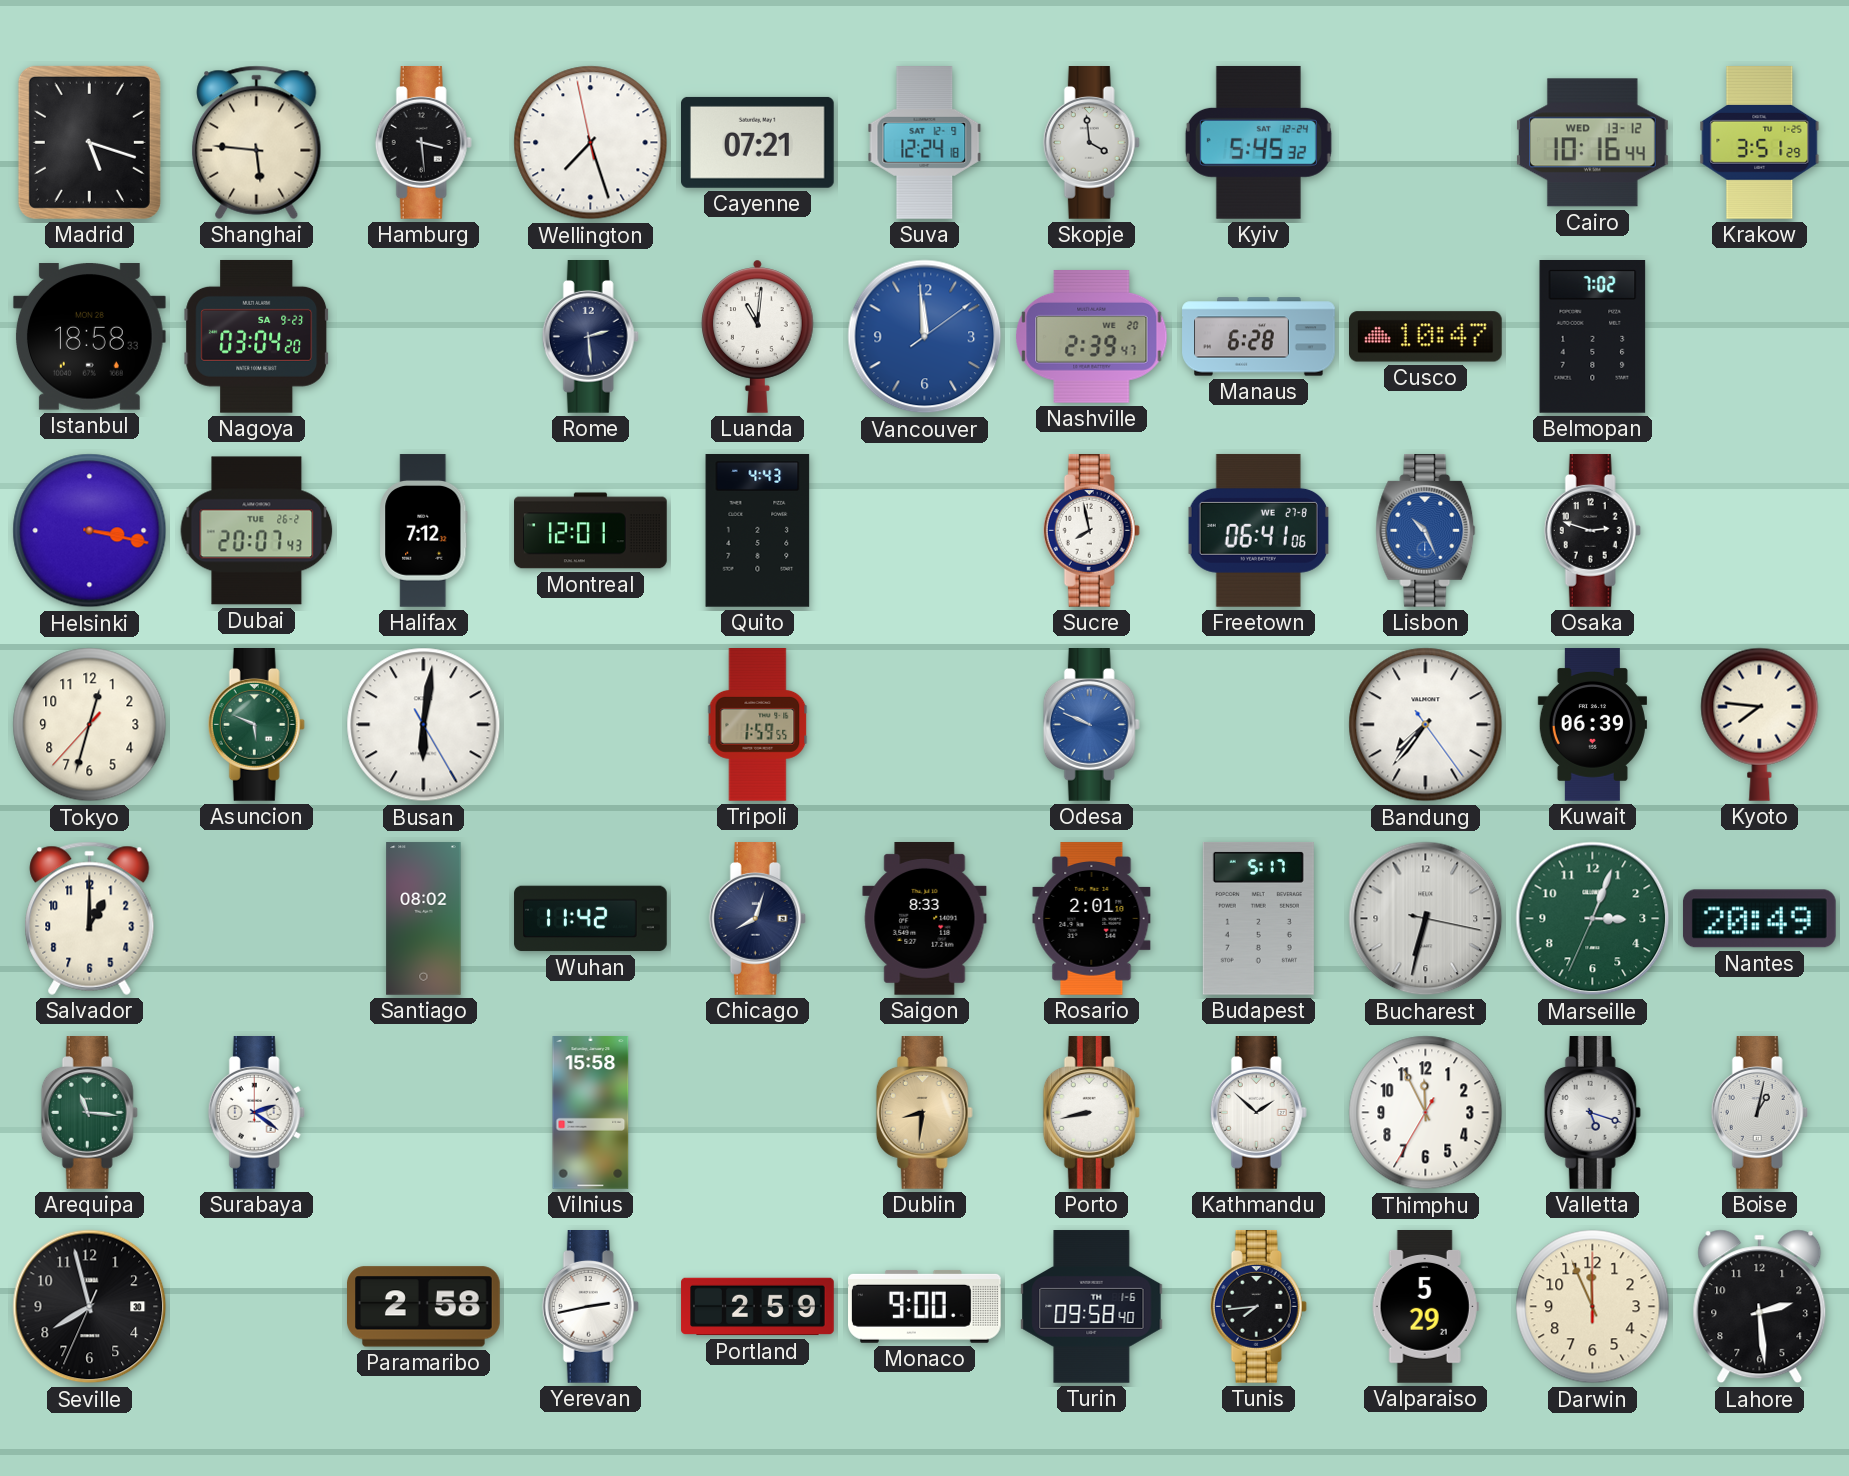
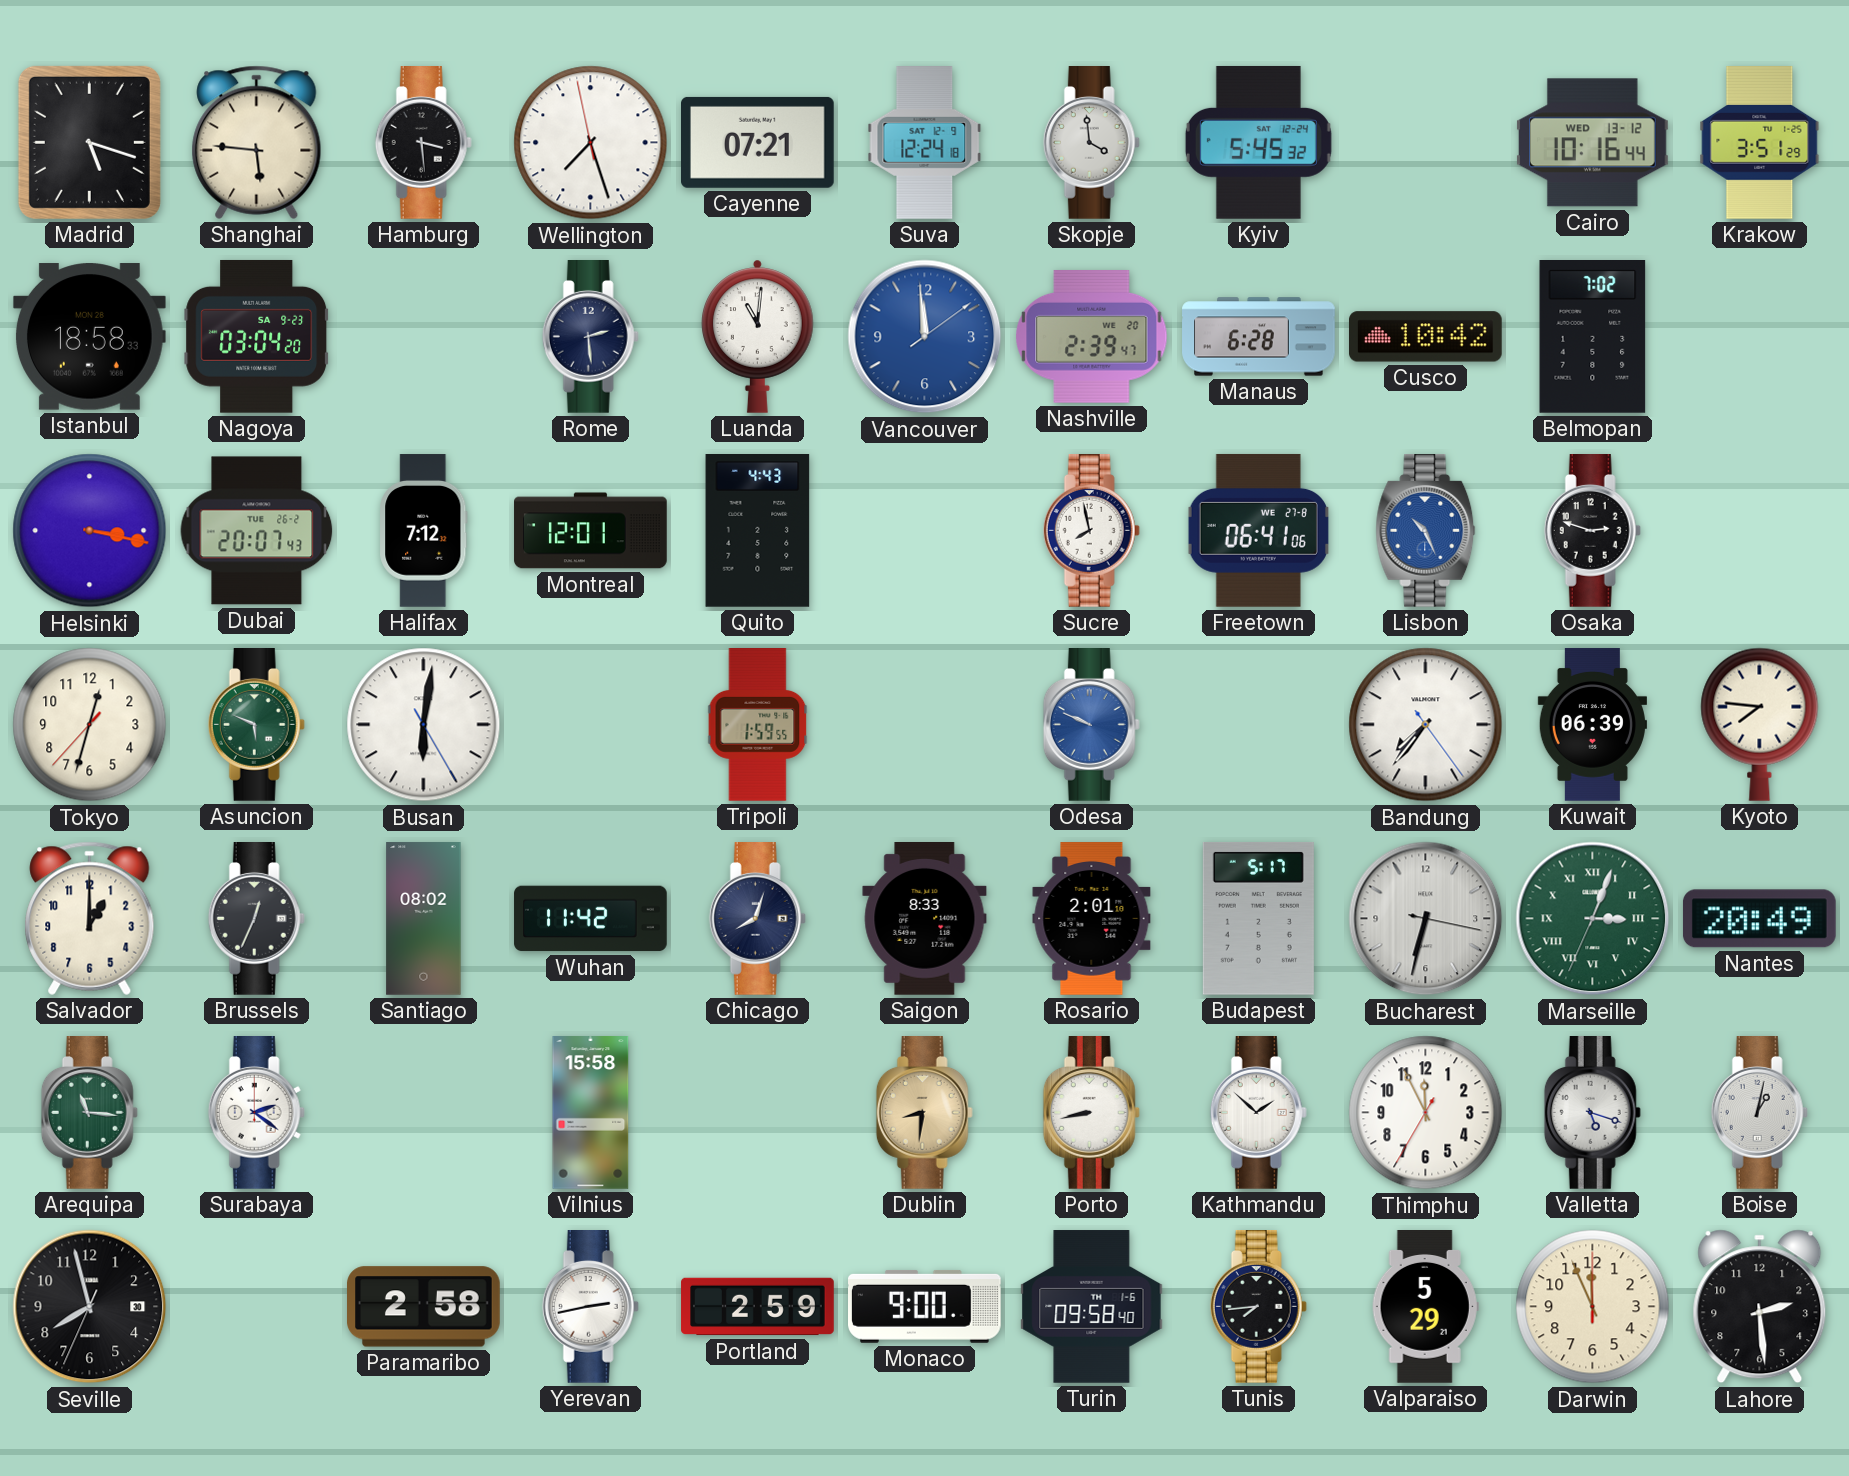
Cusco: 10:47 -> 10:42
Brussels: none -> 12:34
Marseille numerals: Arabic -> Roman
